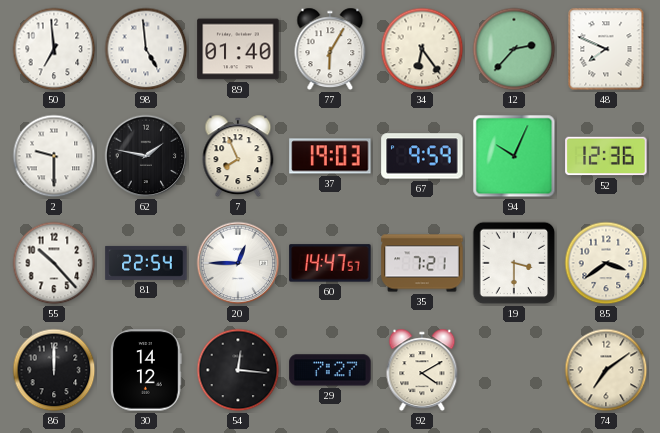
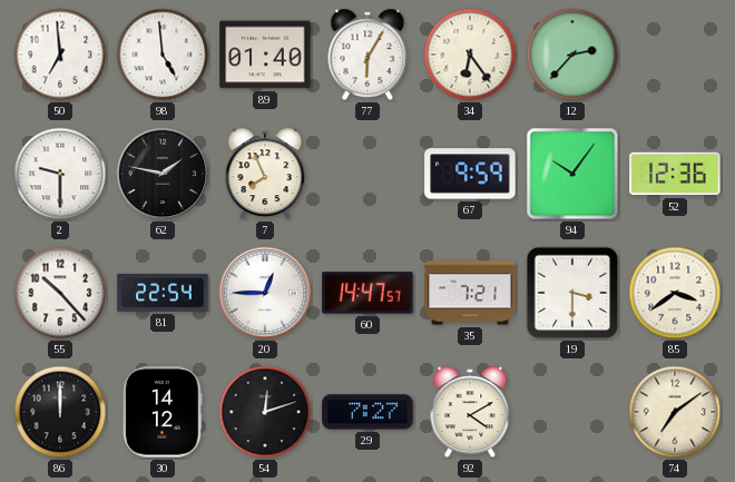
48: 7:49 -> none
37: 19:03 -> none
94: 10:04 -> 10:06
54: 12:16 -> 12:12
